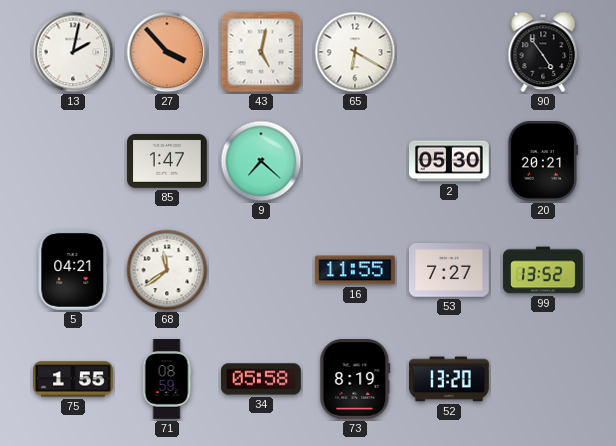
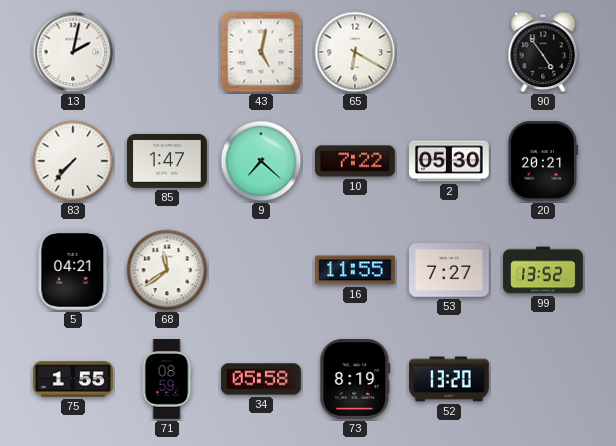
27: 3:53 -> none
83: none -> 7:37
10: none -> 7:22
